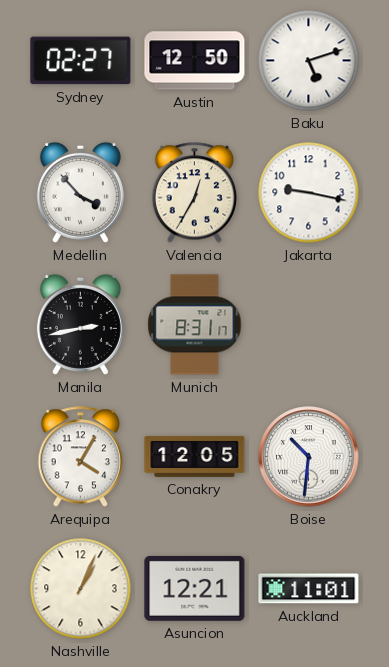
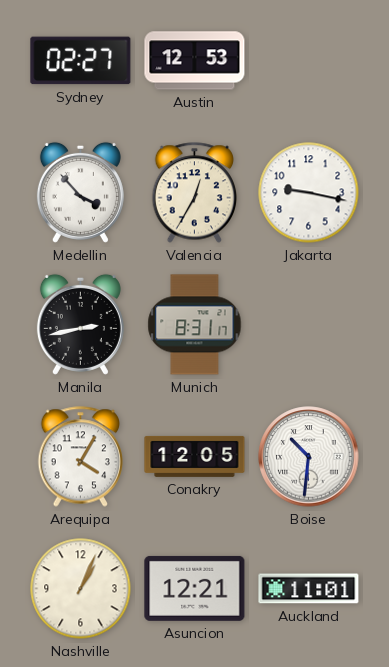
Austin: 12:50 -> 12:53
Baku: 5:12 -> none
